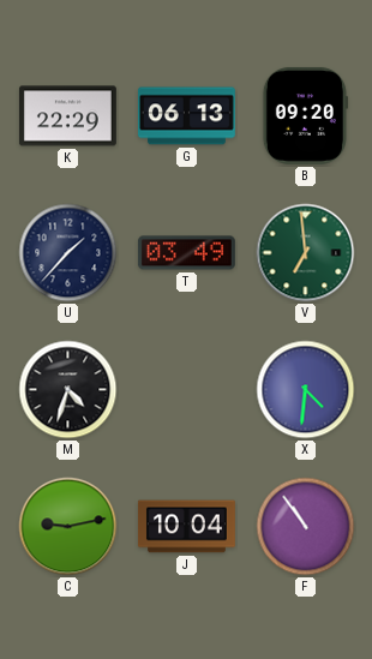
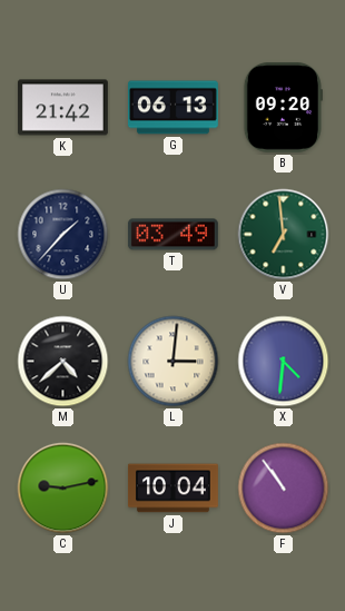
K: 22:29 -> 21:42
M: 4:33 -> 4:38
L: none -> 3:01
